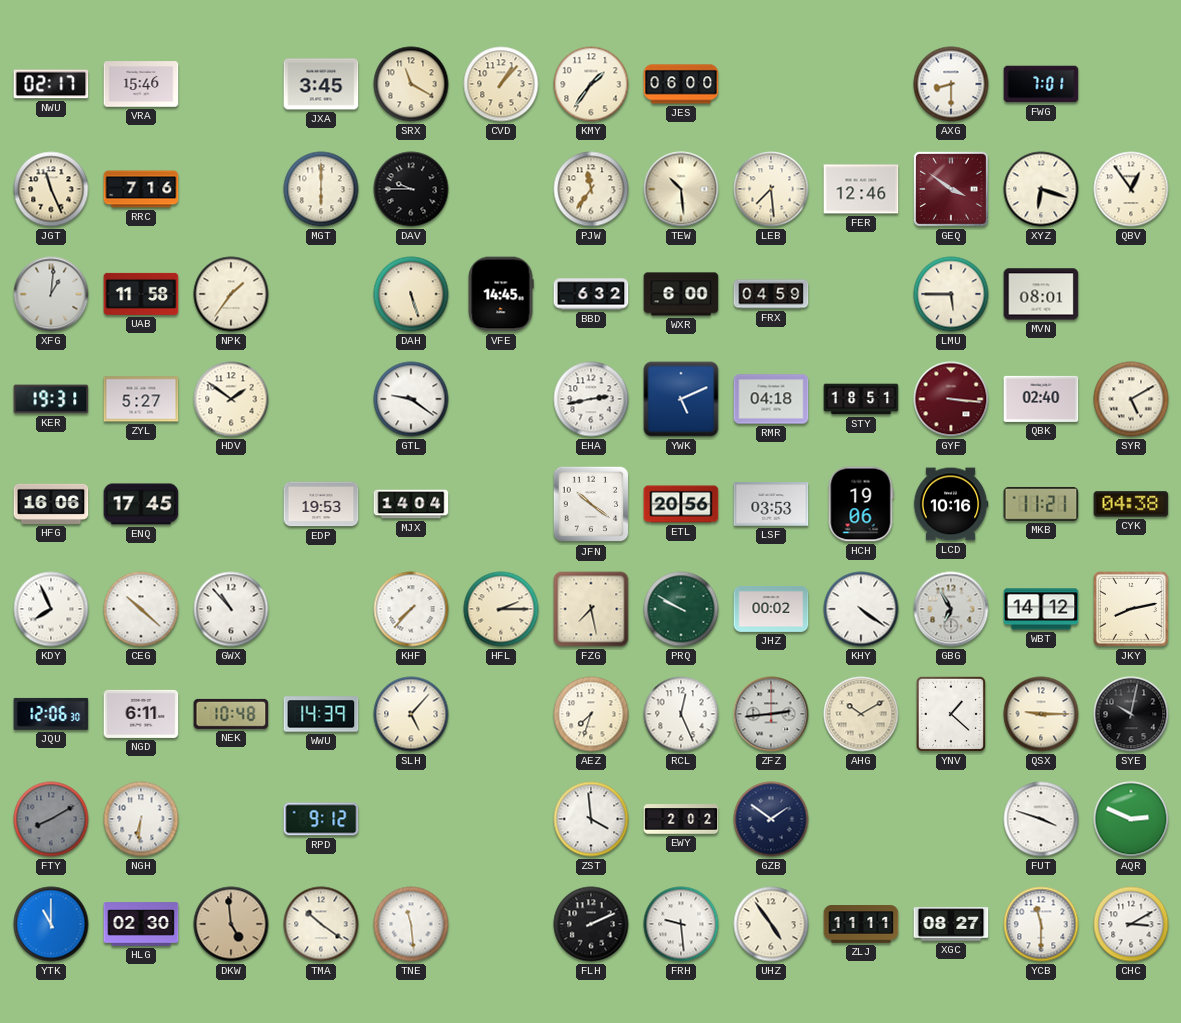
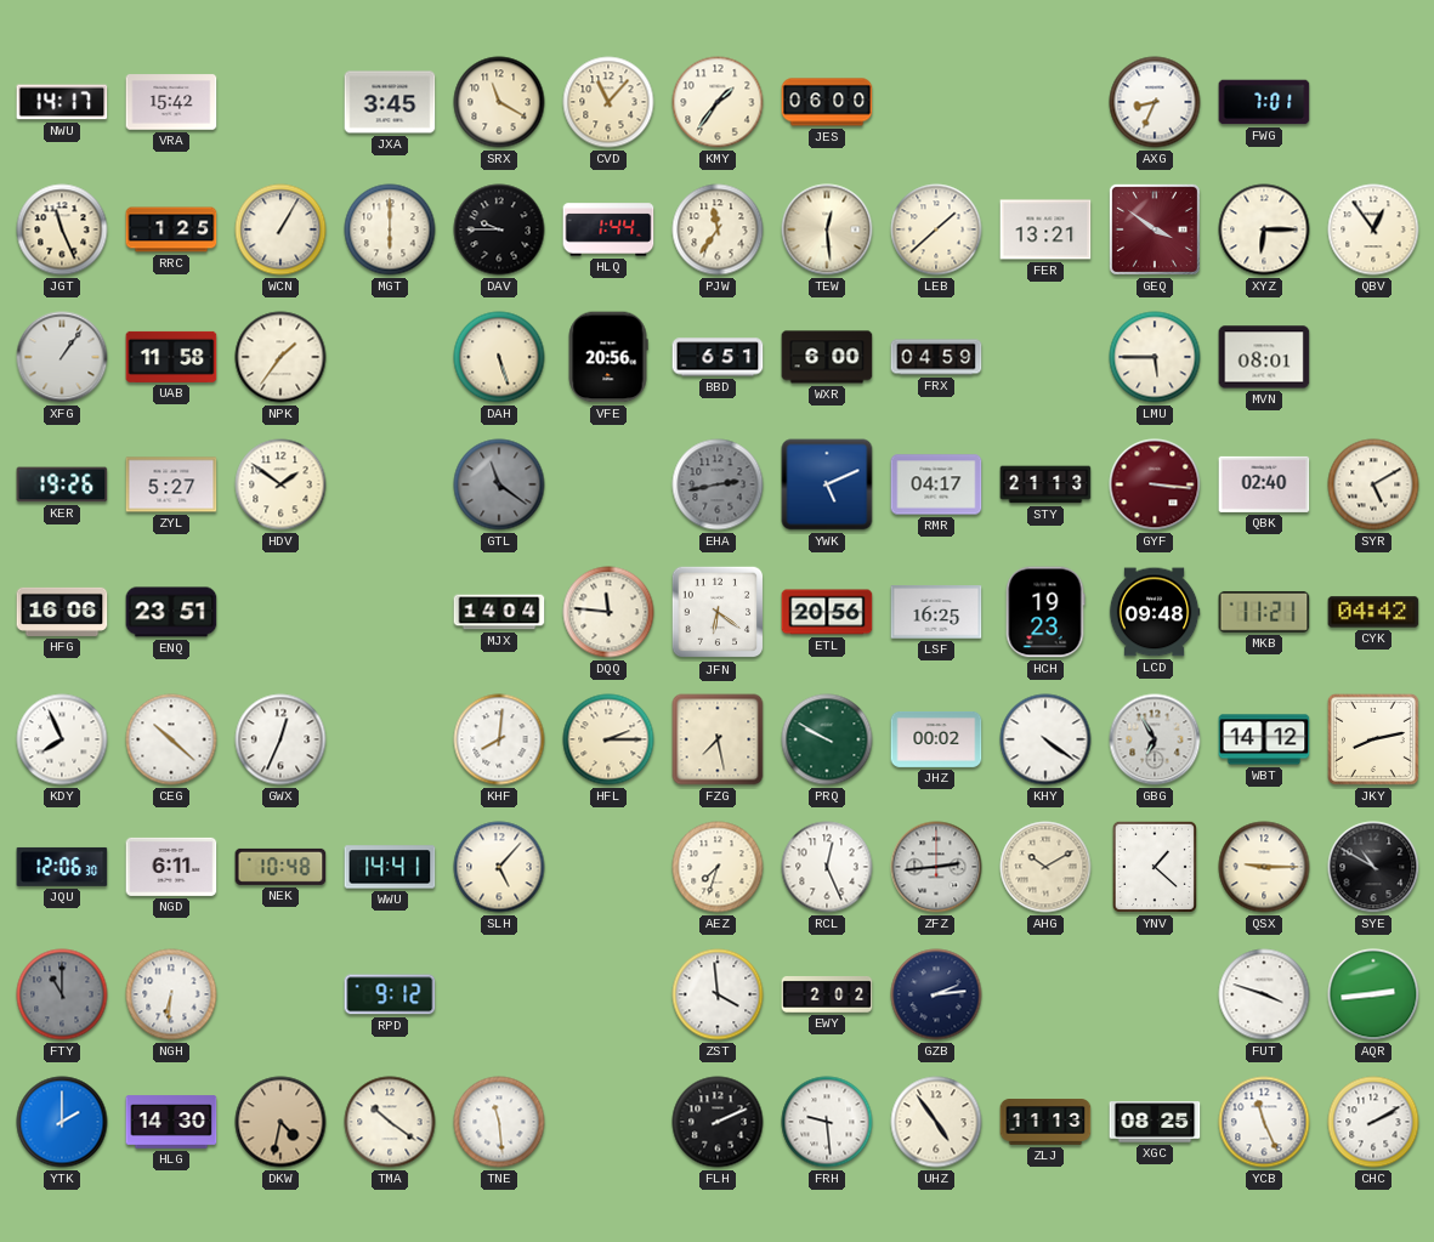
NWU: 02:17 -> 14:17
VRA: 15:46 -> 15:42
CVD: 1:07 -> 11:07
AXG: 8:30 -> 8:34
RRC: 7:16 -> 1:25
WCN: none -> 1:05
HLQ: none -> 1:44
TEW: 10:29 -> 12:29
LEB: 7:29 -> 1:38
FER: 12:46 -> 13:21
XYZ: 6:18 -> 6:15
XFG: 1:01 -> 1:06
VFE: 14:45 -> 20:56
BBD: 6:32 -> 6:51
KER: 19:31 -> 19:26
GTL: 9:21 -> 11:21
GTL dial: white -> grey
EHA dial: white -> grey
RMR: 04:18 -> 04:17
STY: 18:51 -> 21:13
ENQ: 17:45 -> 23:51
EDP: 19:53 -> none
DQQ: none -> 11:46
JFN: 10:21 -> 6:21
LSF: 03:53 -> 16:25
HCH: 19:06 -> 19:23
LCD: 10:16 -> 09:48
CYK: 04:38 -> 04:42
GWX: 10:53 -> 12:34
KHF: 7:37 -> 8:01
WWU: 14:39 -> 14:41
SYE: 10:02 -> 10:50
FTY: 8:10 -> 11:00
GZB: 1:51 -> 2:14
AQR: 2:49 -> 2:44
YTK: 11:00 -> 2:00
HLG: 02:30 -> 14:30
DKW: 4:59 -> 4:32
ZLJ: 11:11 -> 11:13
XGC: 08:27 -> 08:25
YCB: 11:30 -> 11:26
CHC: 3:10 -> 2:10
